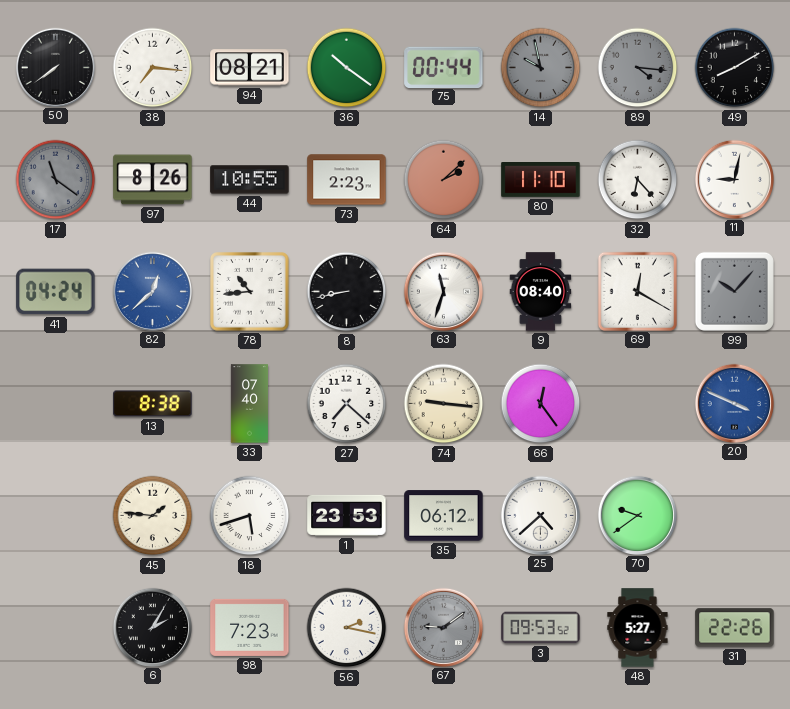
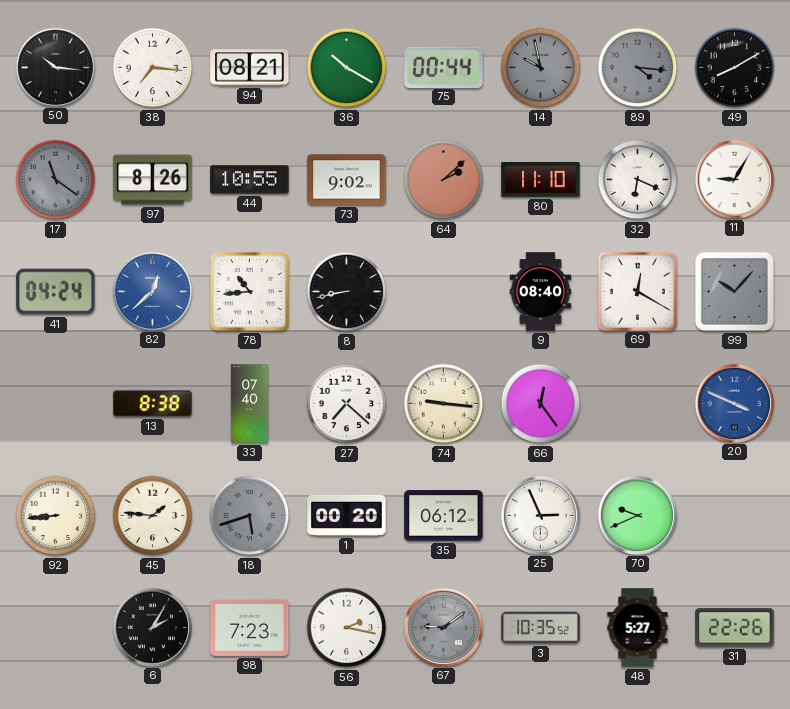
50: 7:39 -> 10:16
36: 10:21 -> 10:20
73: 2:23 -> 9:02
32: 6:23 -> 6:19
11: 9:02 -> 9:05
63: 11:33 -> none
92: none -> 8:44
18 dial: white -> grey
1: 23:53 -> 00:20
25: 4:38 -> 2:56
70: 9:39 -> 9:41
3: 09:53 -> 10:35
